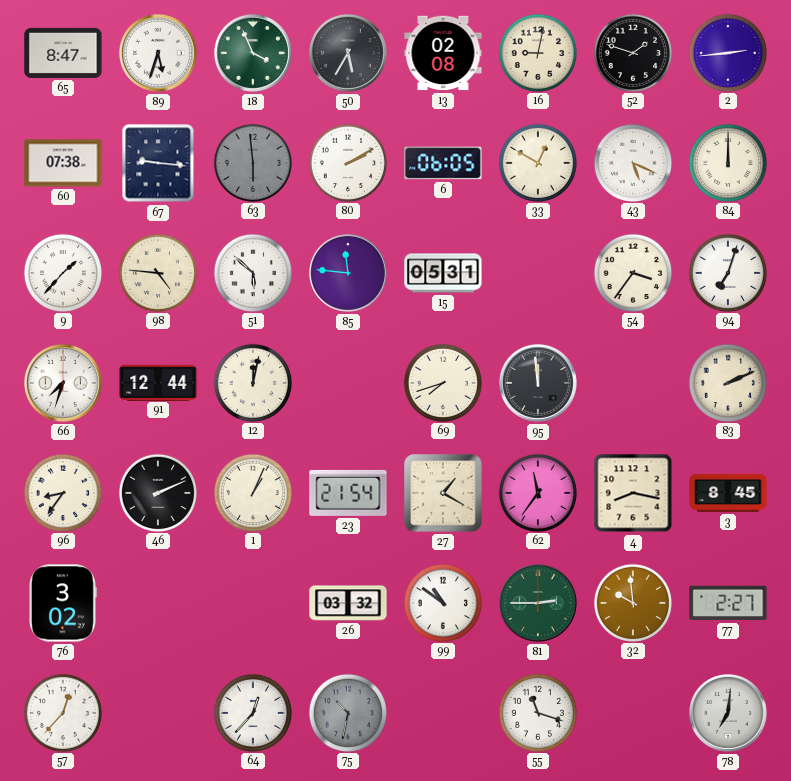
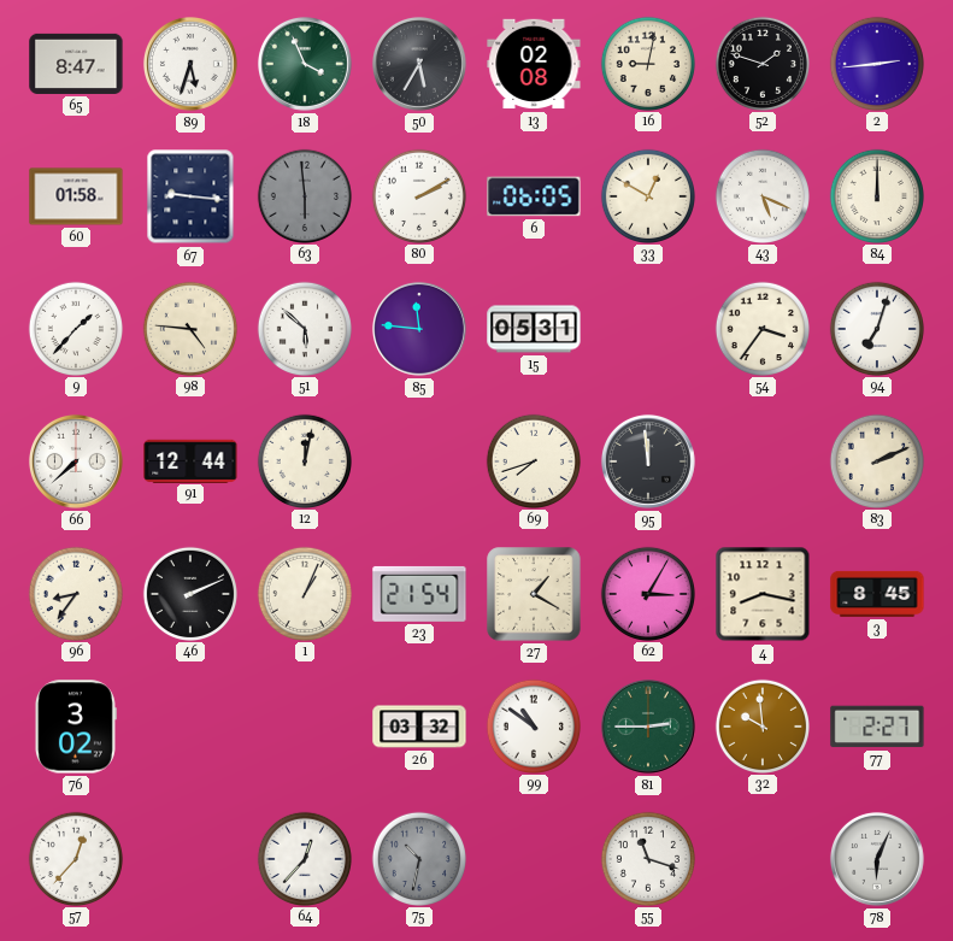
60: 07:38 -> 01:58
66: 7:33 -> 7:38
62: 11:36 -> 3:05
78: 7:01 -> 6:04
